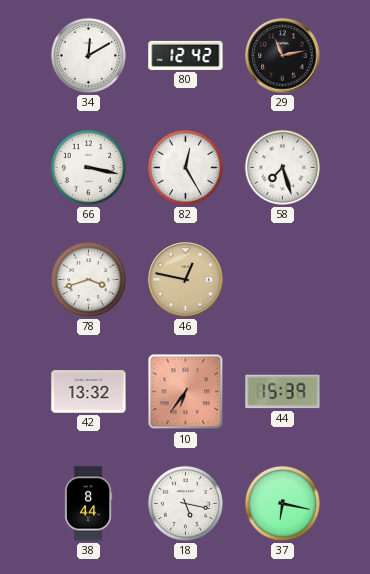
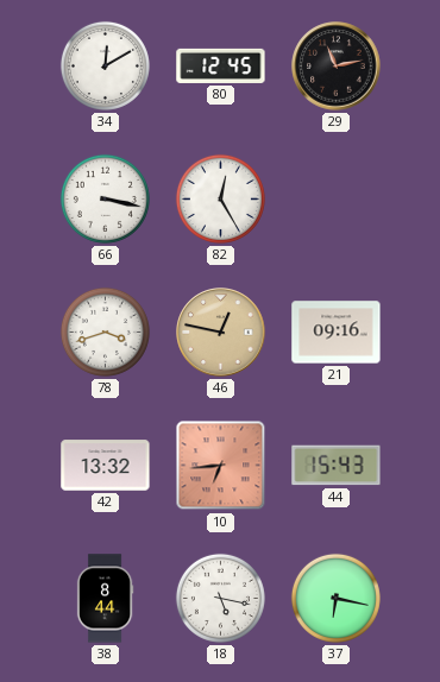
80: 12:42 -> 12:45
58: 7:27 -> none
21: none -> 09:16
10: 6:36 -> 6:44
44: 15:39 -> 15:43
